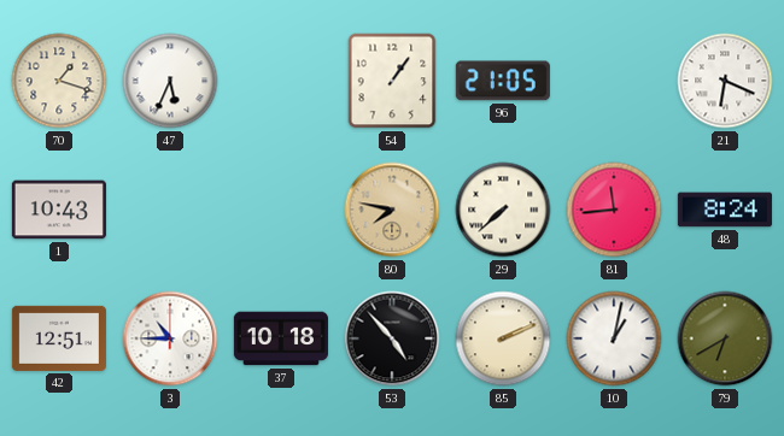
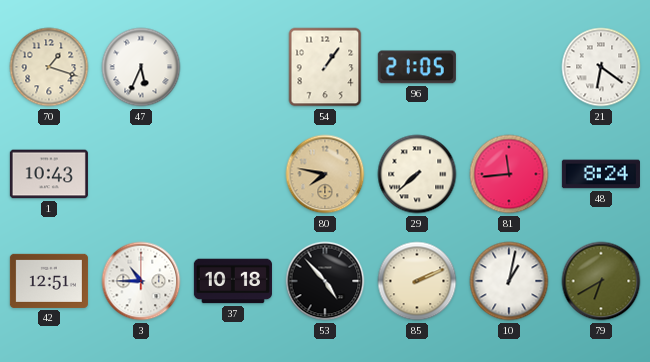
21: 6:19 -> 6:21
